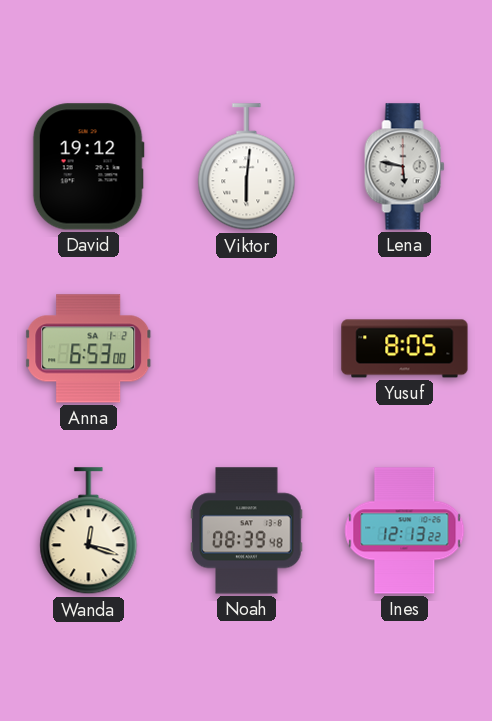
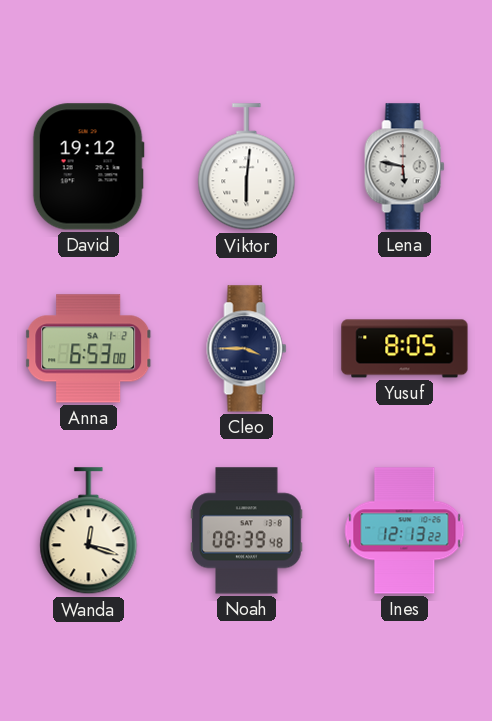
Cleo: none -> 3:45
